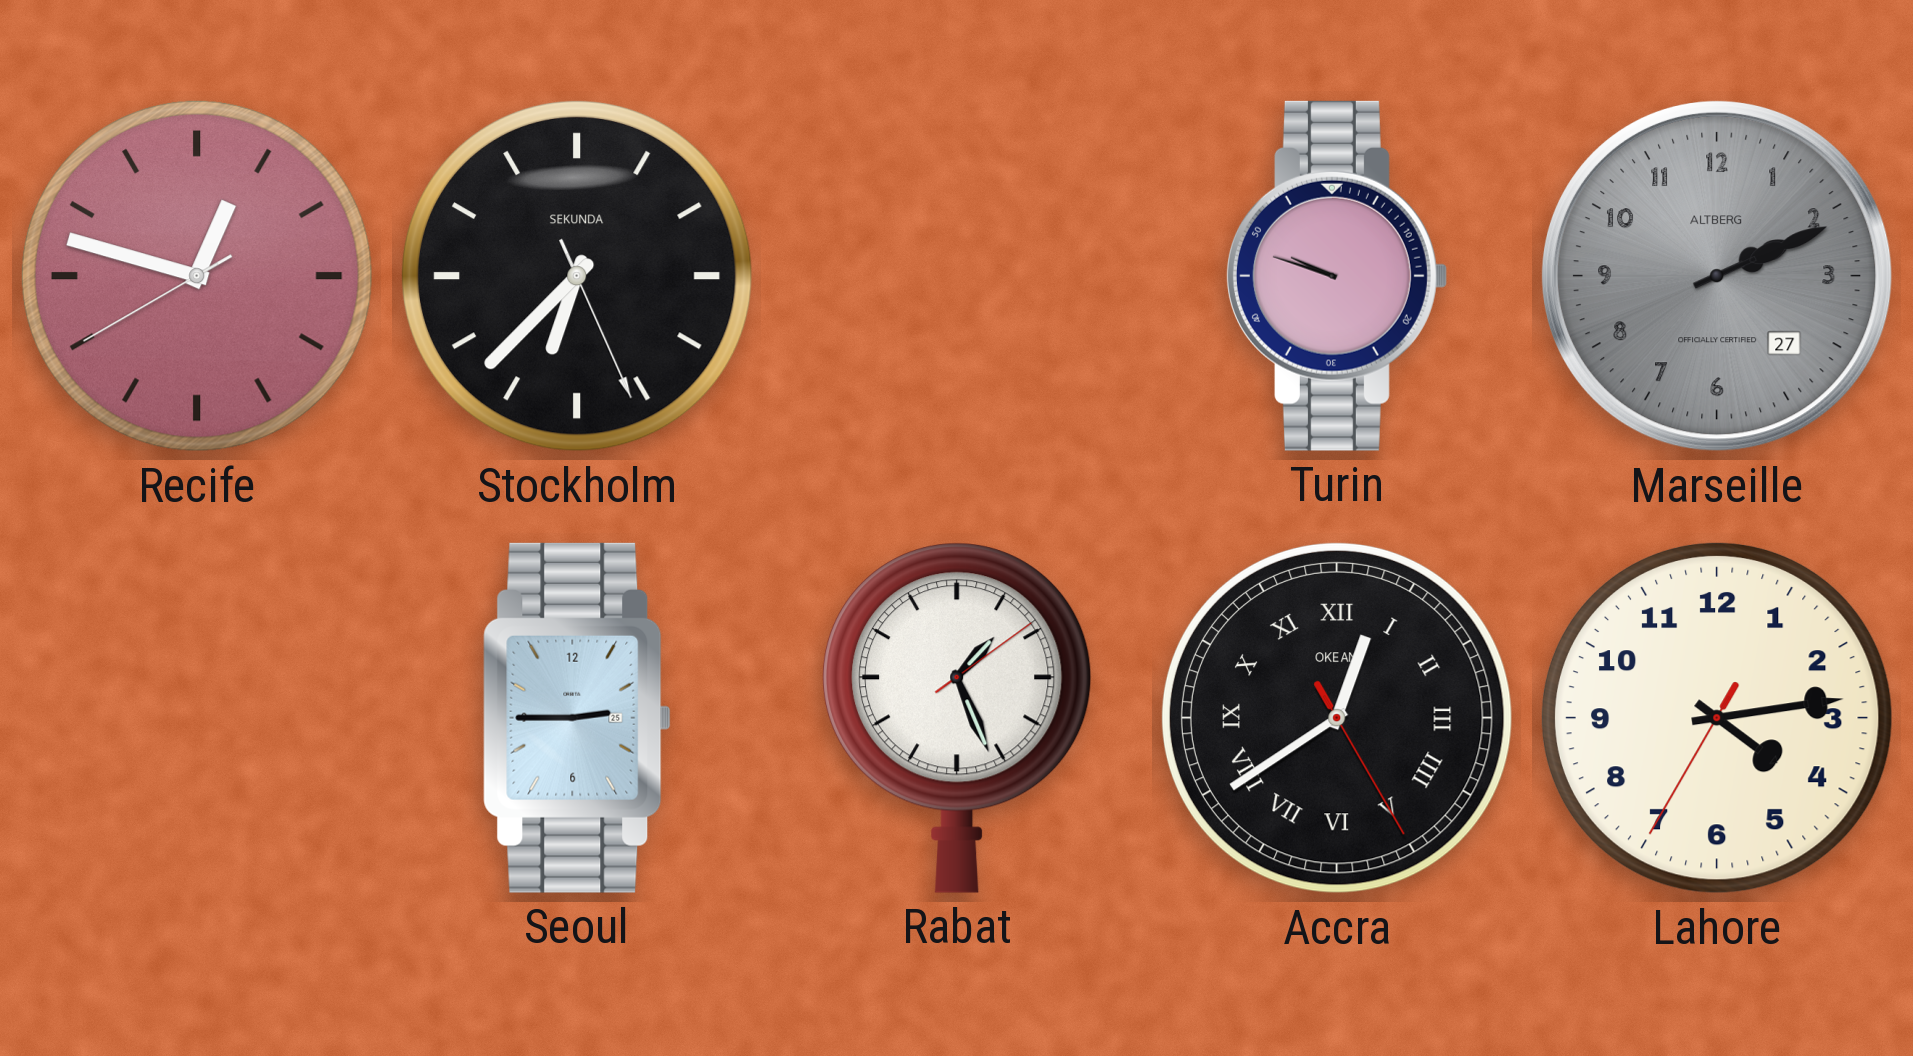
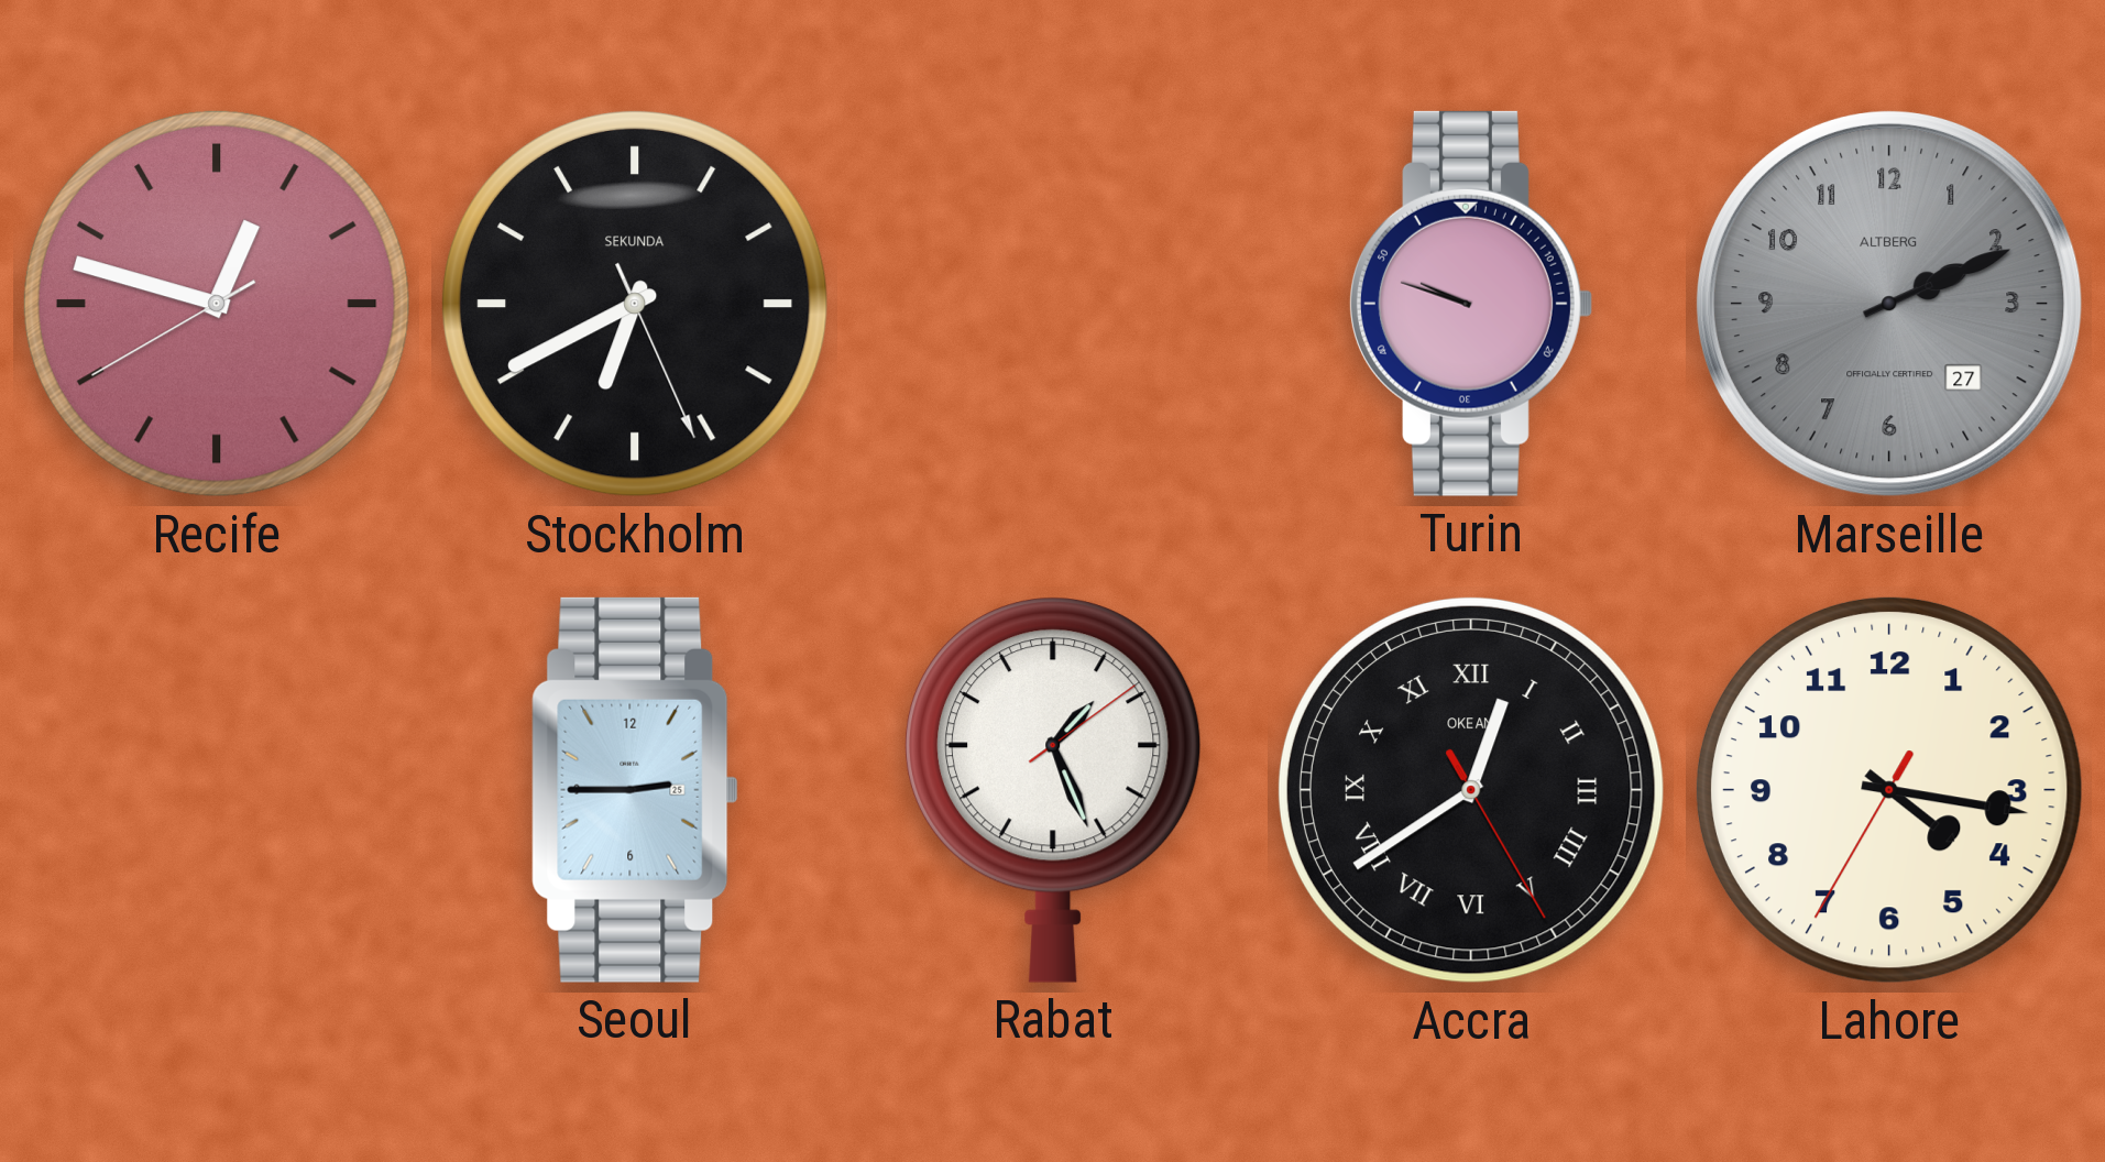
Stockholm: 6:37 -> 6:40
Lahore: 4:13 -> 4:16
